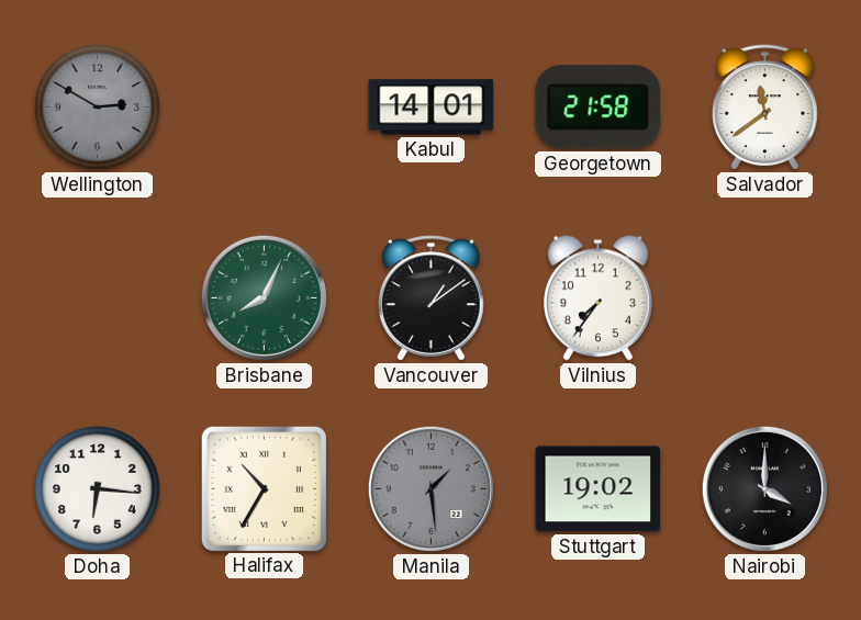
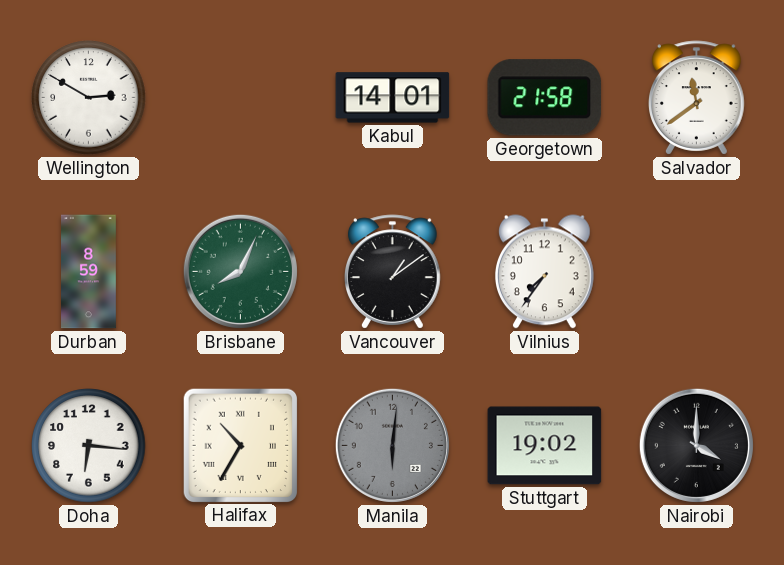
Wellington dial: grey -> white
Durban: none -> 8:59
Manila: 1:29 -> 6:01
